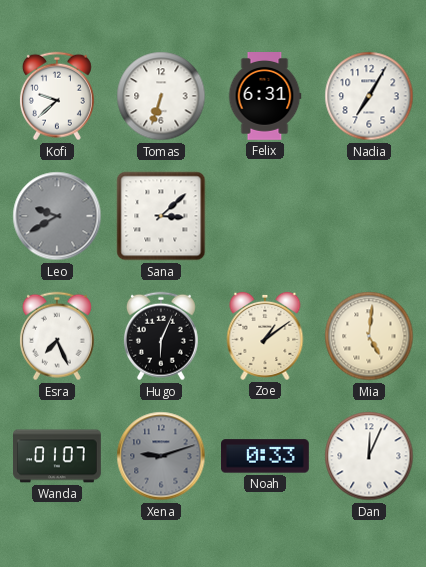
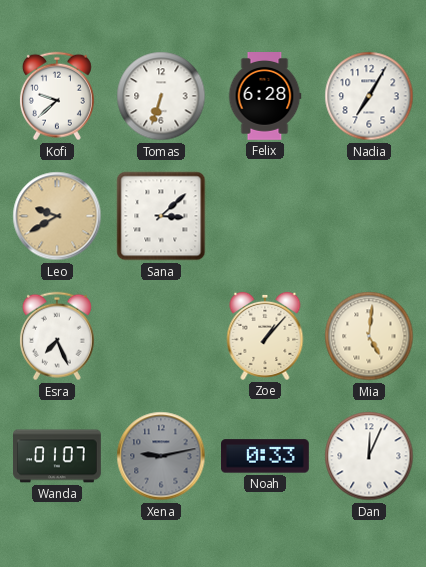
Felix: 6:31 -> 6:28
Leo dial: grey -> champagne
Hugo: 6:04 -> none
Zoe: 1:09 -> 1:07
Xena: 9:12 -> 9:13
